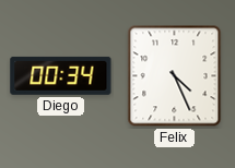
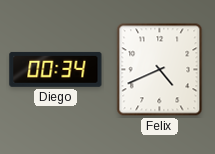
Felix: 4:26 -> 4:41
